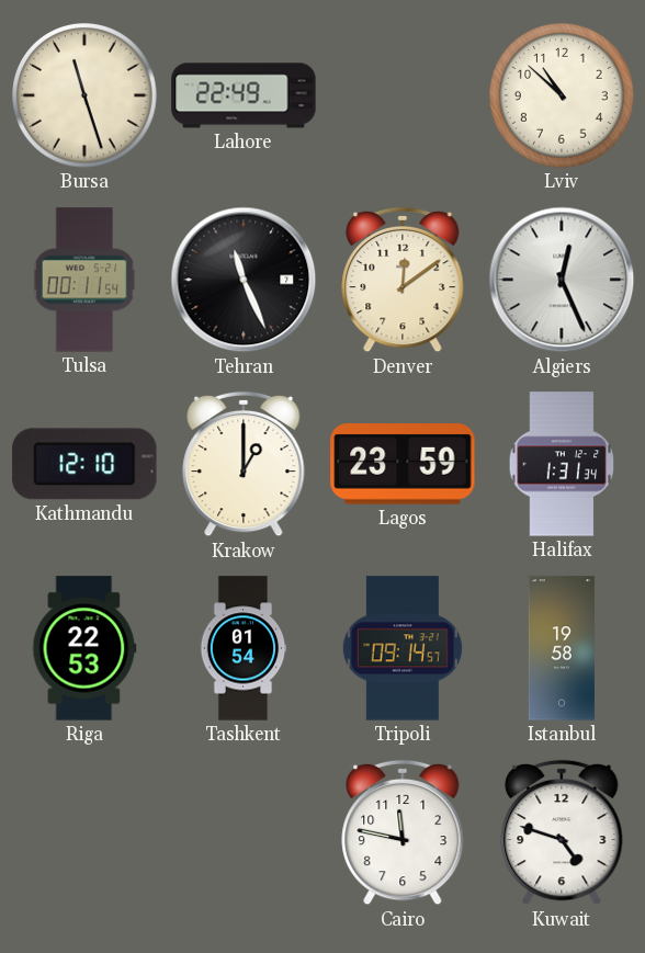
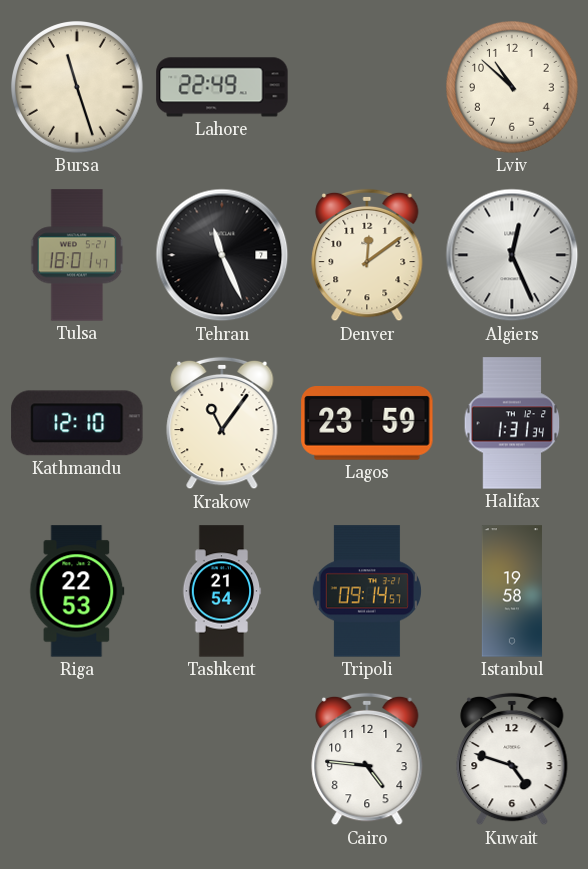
Tulsa: 00:11 -> 18:01
Krakow: 1:00 -> 11:06
Tashkent: 01:54 -> 21:54
Cairo: 11:47 -> 4:46
